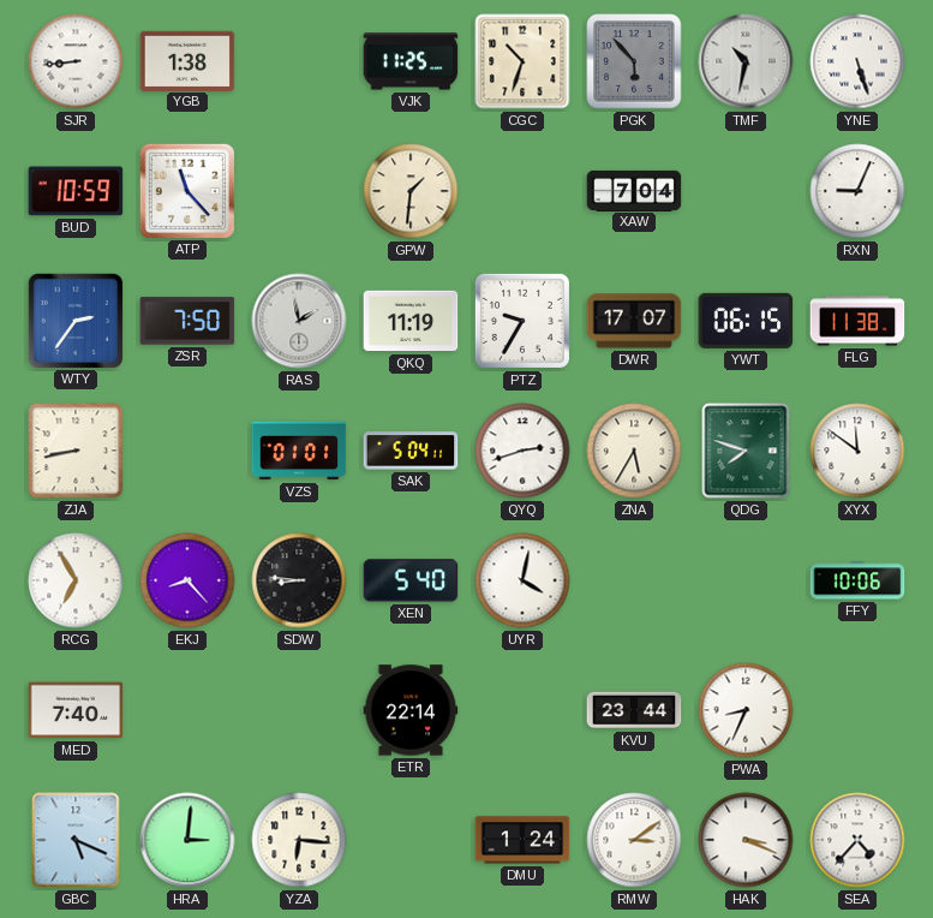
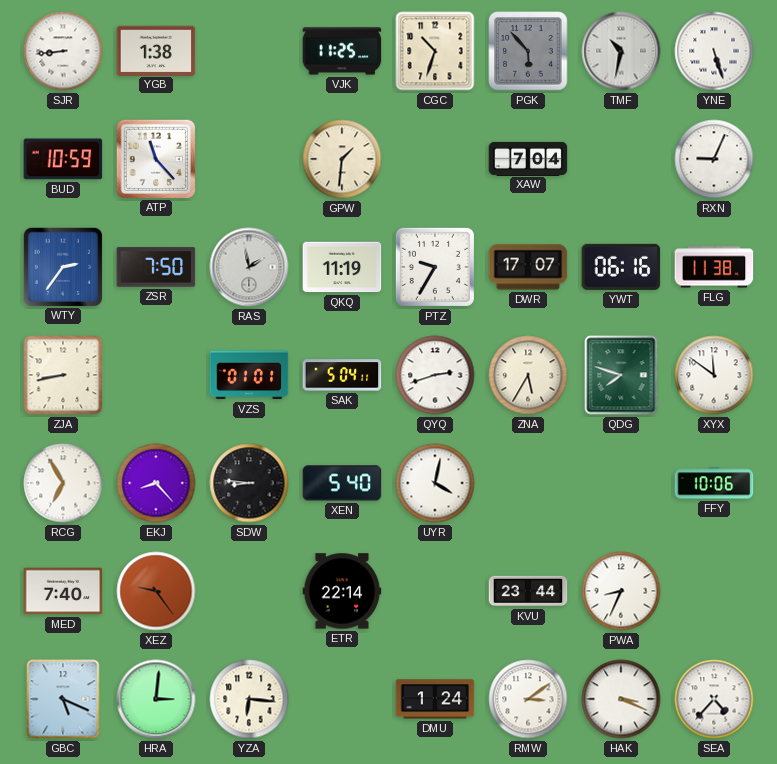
YWT: 06:15 -> 06:16
XEZ: none -> 9:24
